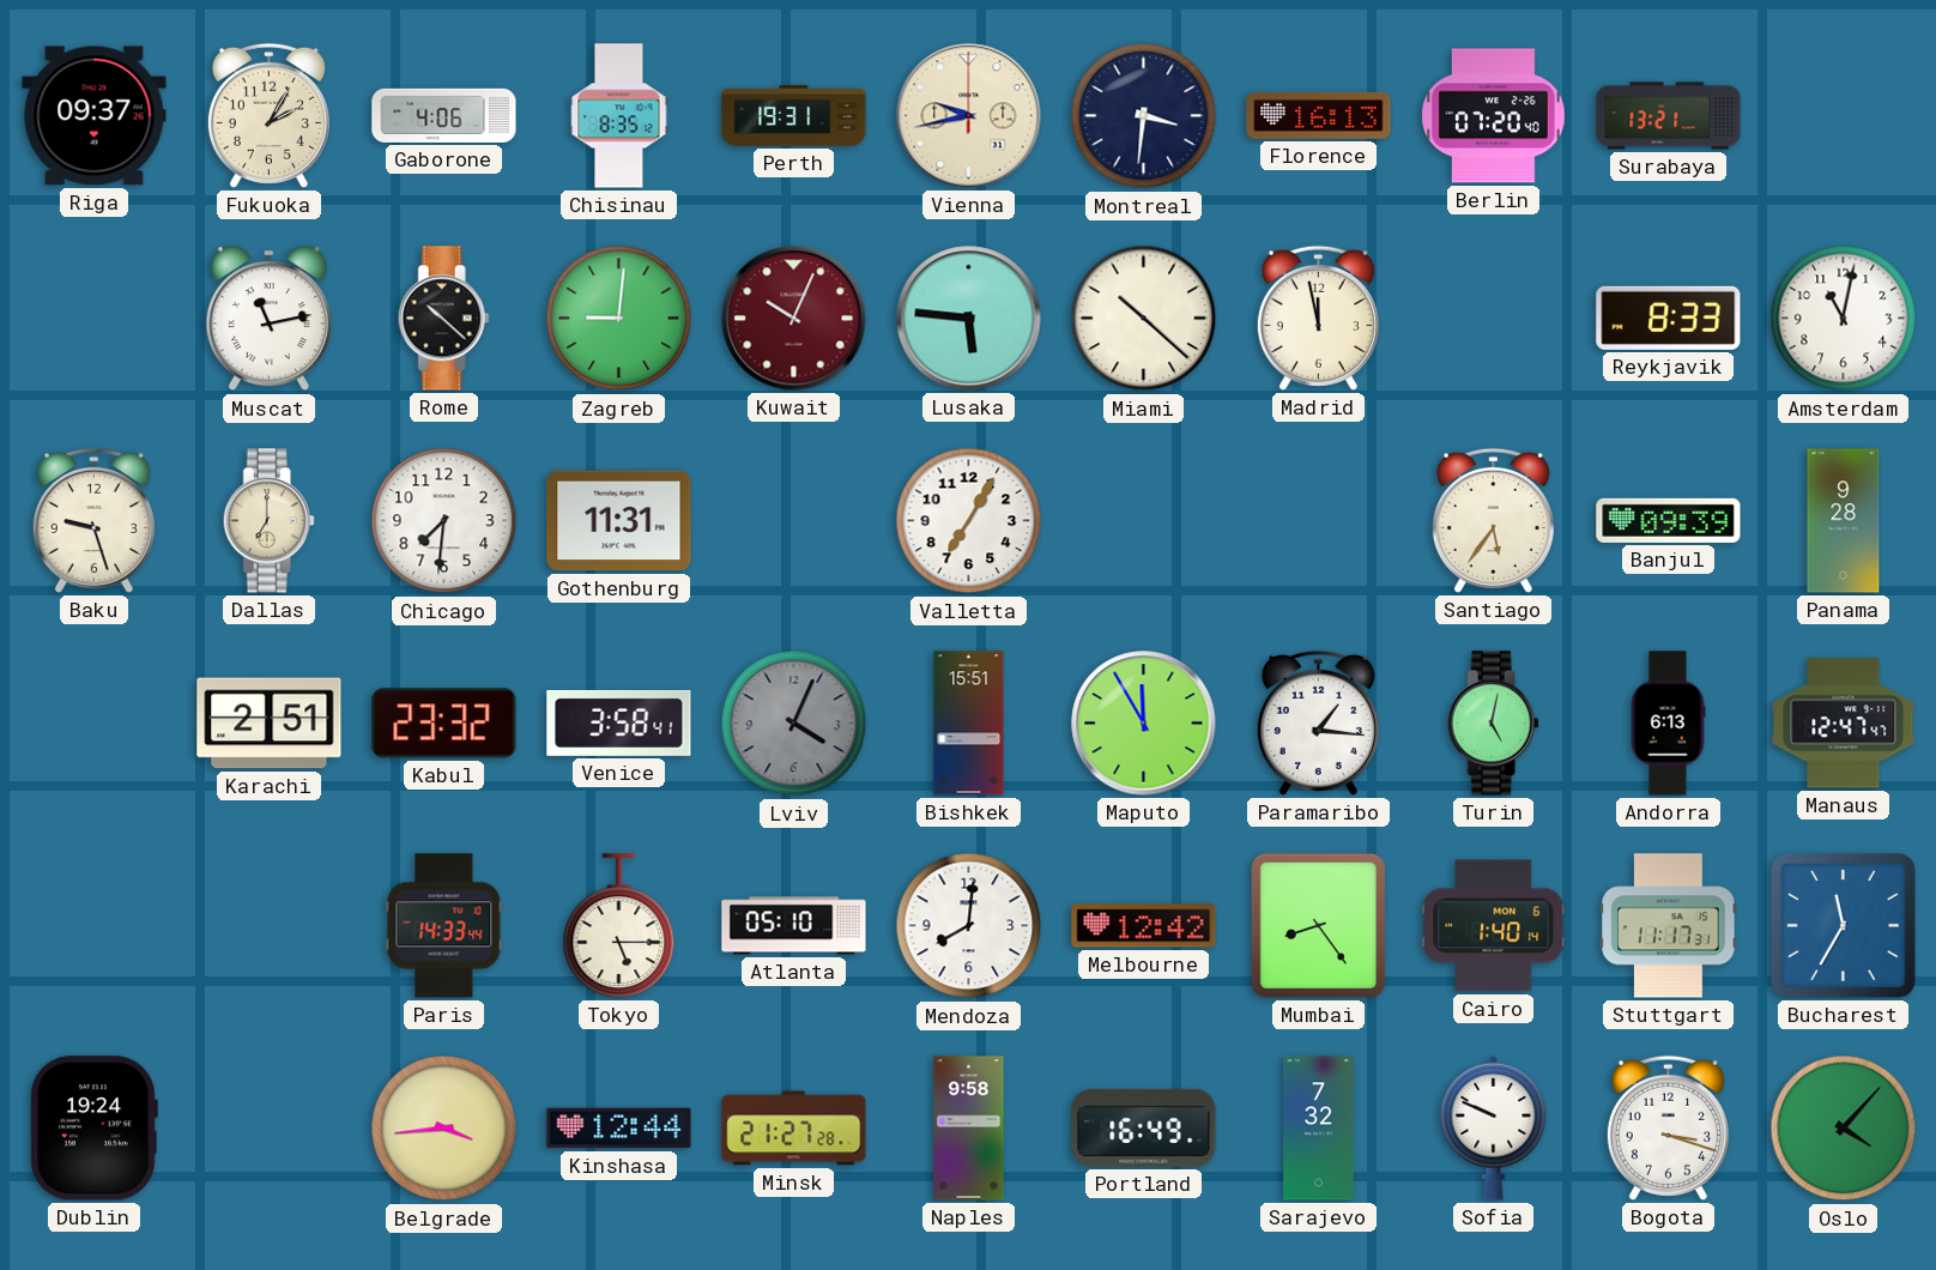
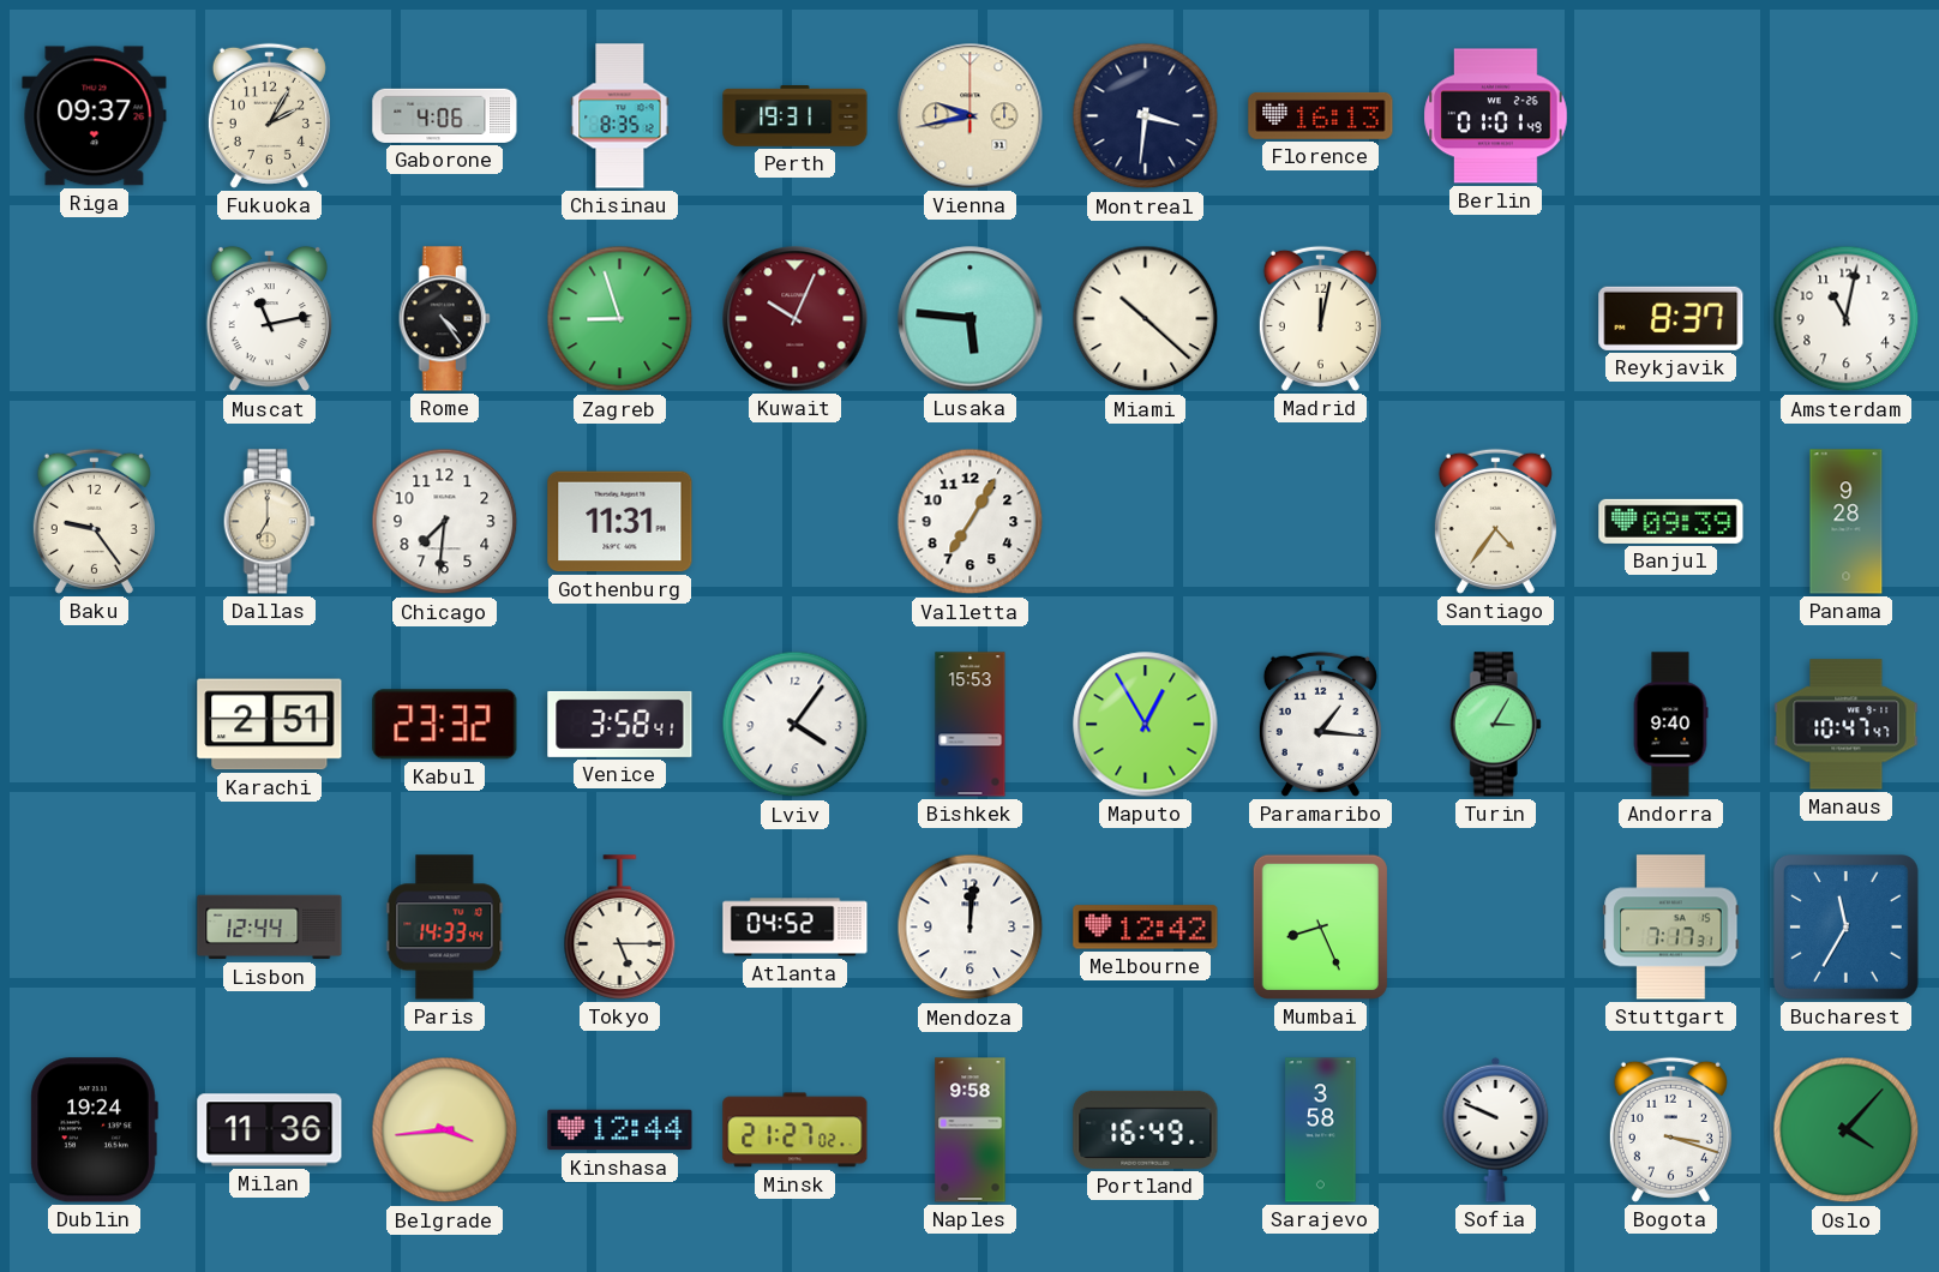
Berlin: 07:20 -> 01:01
Surabaya: 13:21 -> none
Rome: 10:22 -> 4:24
Zagreb: 9:01 -> 8:57
Madrid: 11:58 -> 12:02
Reykjavik: 8:33 -> 8:37
Baku: 9:27 -> 9:24
Santiago: 5:36 -> 4:36
Lviv: 4:04 -> 4:06
Lviv dial: grey -> white
Bishkek: 15:51 -> 15:53
Maputo: 11:55 -> 12:55
Turin: 5:02 -> 3:05
Andorra: 6:13 -> 9:40
Manaus: 12:47 -> 10:47
Lisbon: none -> 12:44
Atlanta: 05:10 -> 04:52
Mendoza: 8:01 -> 12:01
Mumbai: 8:24 -> 8:26
Cairo: 1:40 -> none
Stuttgart: 11:17 -> 7:17
Milan: none -> 11:36
Minsk: 21:27:28 -> 21:27:02
Sarajevo: 7:32 -> 3:58
